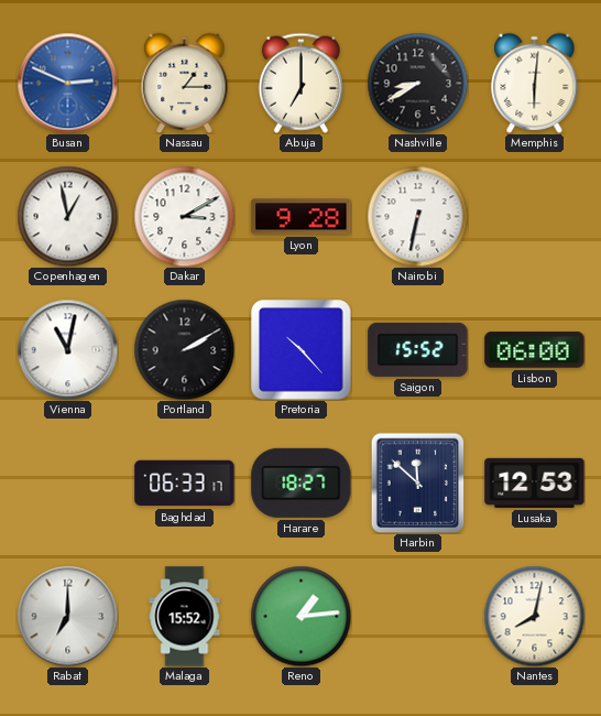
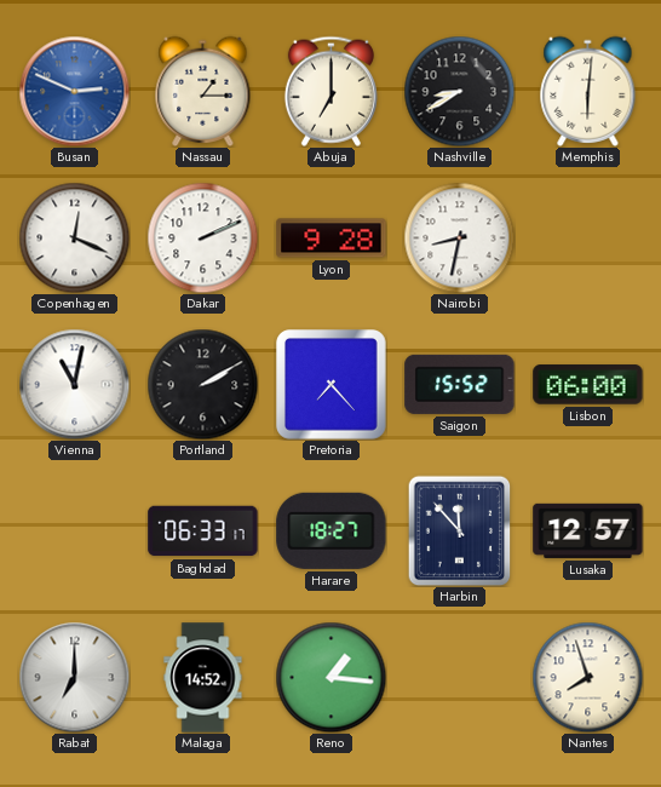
Copenhagen: 12:58 -> 12:19
Dakar: 3:10 -> 2:11
Nairobi: 6:32 -> 8:32
Pretoria: 10:23 -> 7:23
Harbin: 11:52 -> 11:53
Lusaka: 12:53 -> 12:57
Malaga: 15:52 -> 14:52
Reno: 1:14 -> 1:16
Nantes: 8:02 -> 7:57
